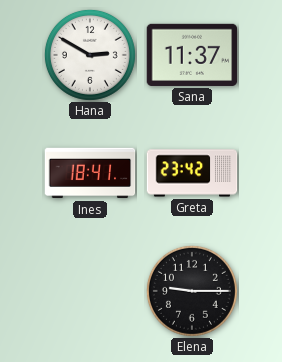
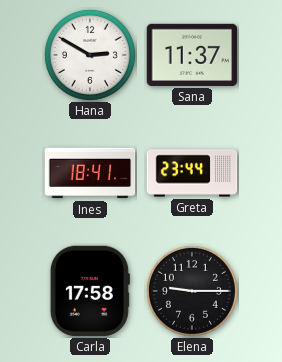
Greta: 23:42 -> 23:44
Carla: none -> 17:58
